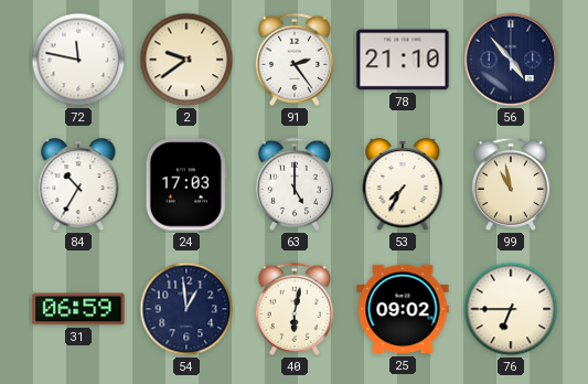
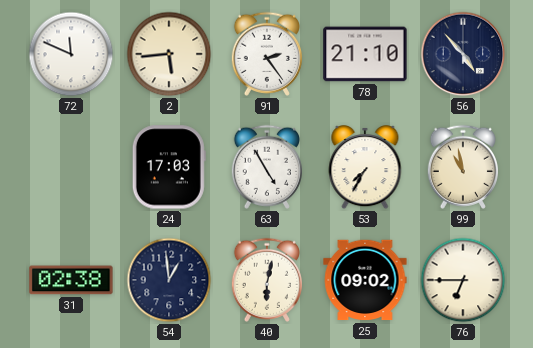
72: 11:47 -> 11:49
2: 9:39 -> 5:44
84: 10:35 -> none
63: 5:00 -> 4:55
31: 06:59 -> 02:38
